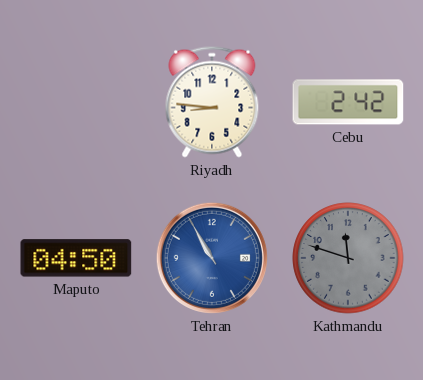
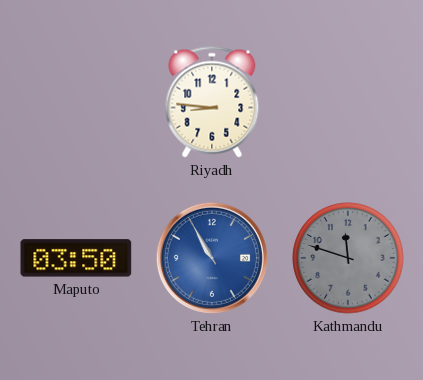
Cebu: 2:42 -> none
Maputo: 04:50 -> 03:50
